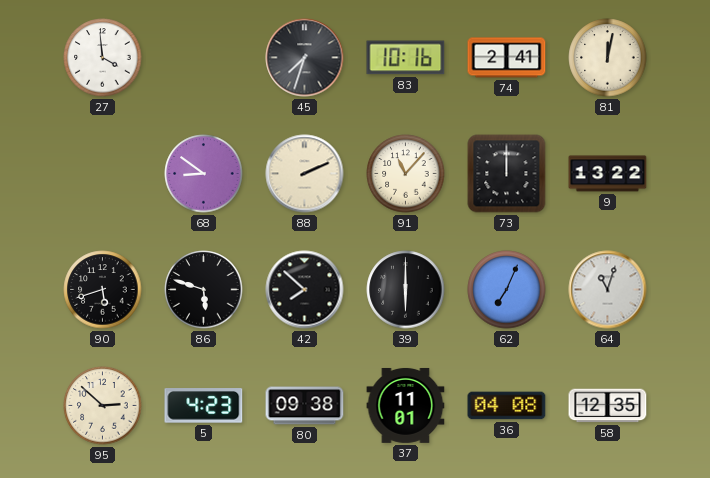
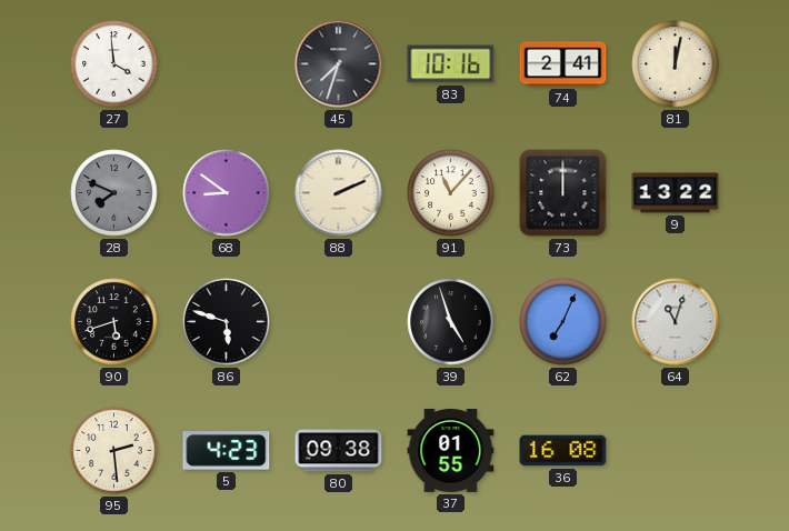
28: none -> 7:49
42: 7:52 -> none
39: 6:00 -> 4:57
95: 2:52 -> 2:29
37: 11:01 -> 01:55
36: 04:08 -> 16:08
58: 12:35 -> none
